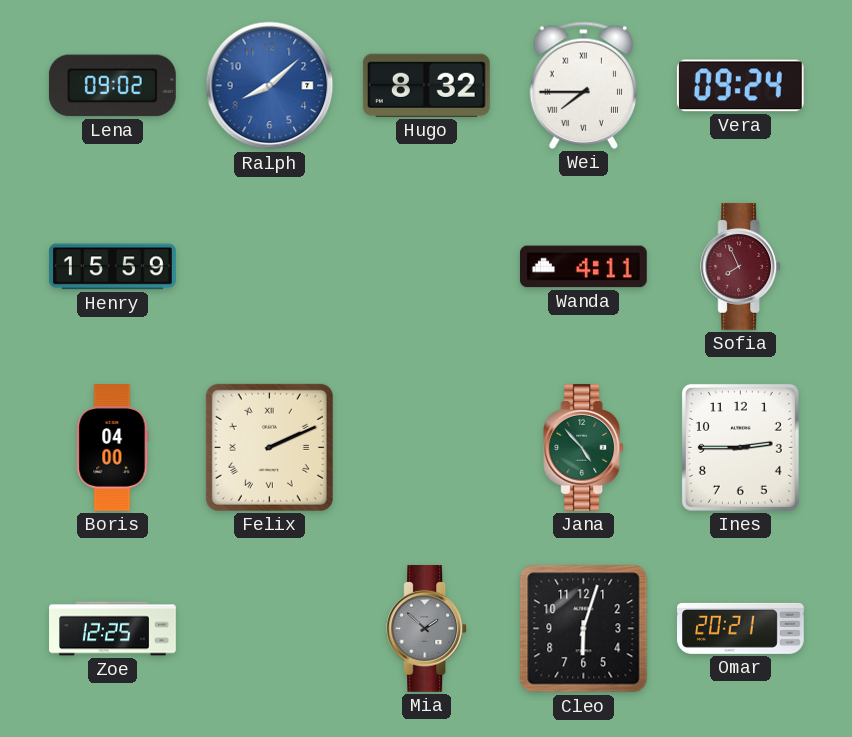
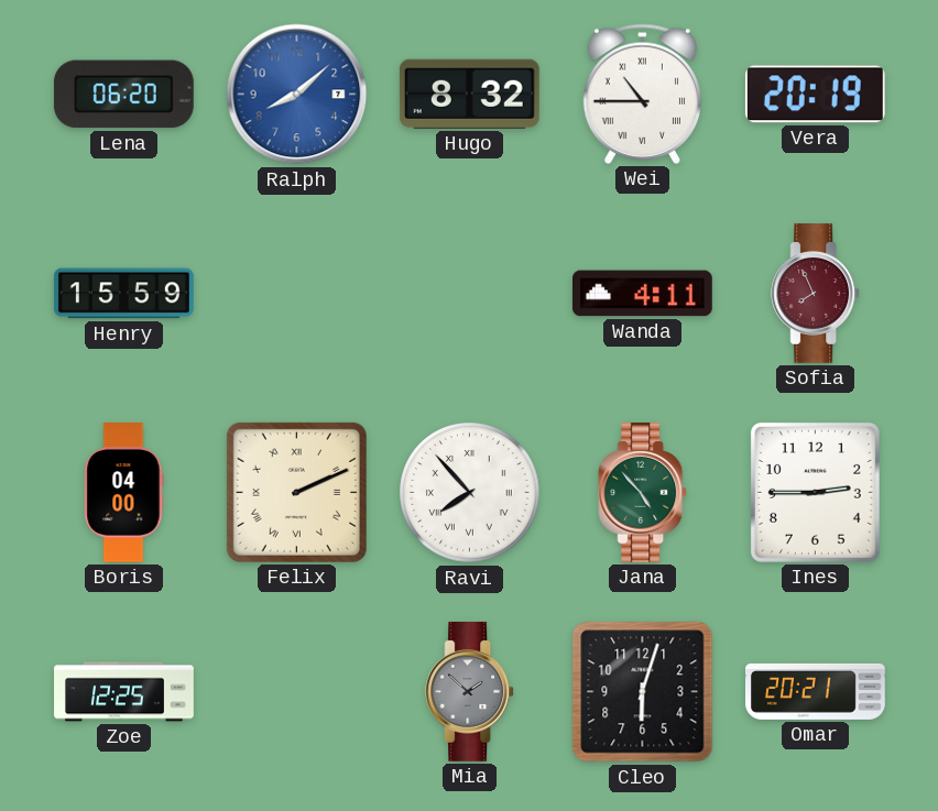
Lena: 09:02 -> 06:20
Wei: 7:45 -> 10:45
Vera: 09:24 -> 20:19
Ravi: none -> 7:53
